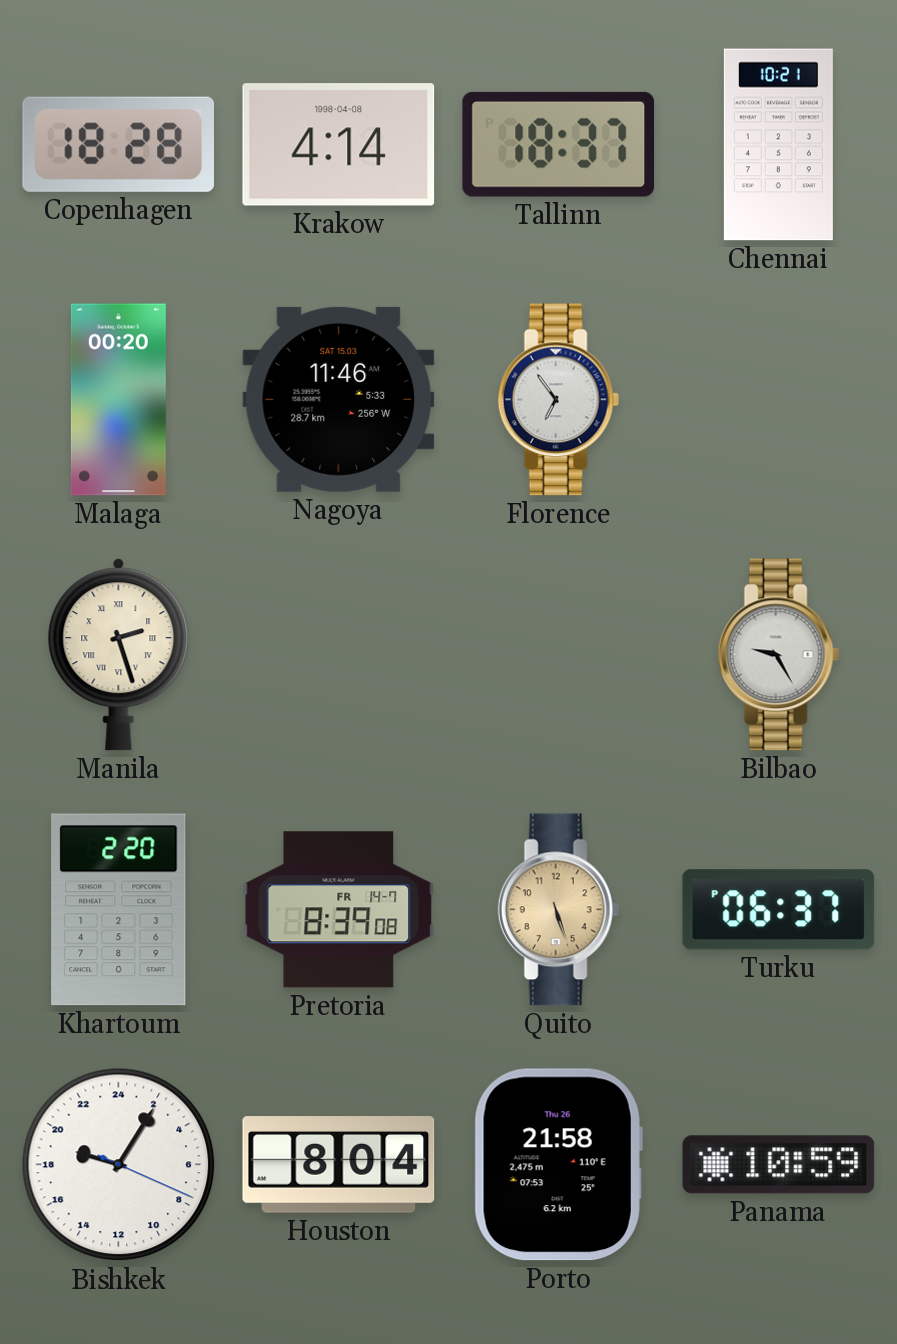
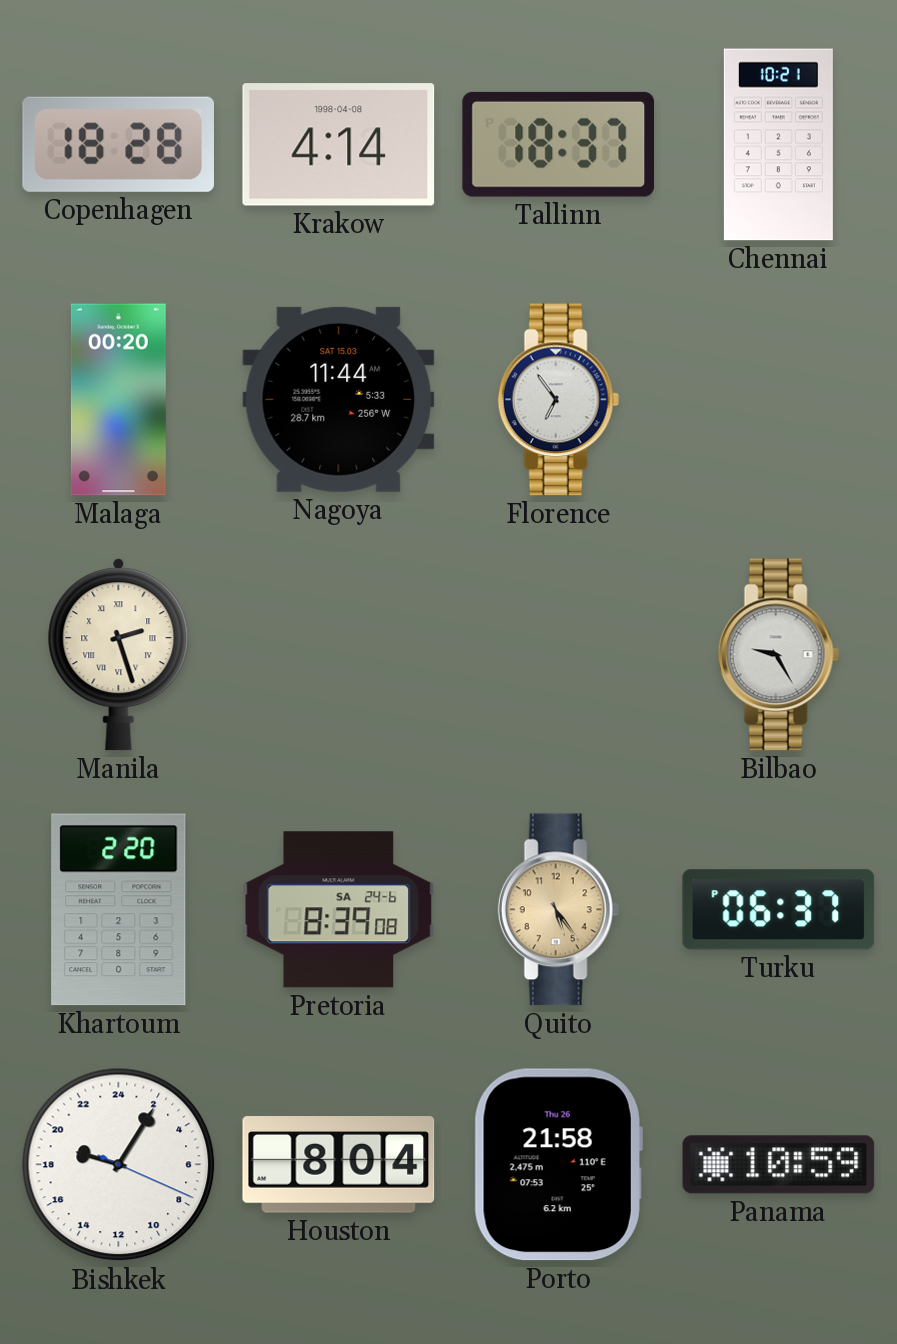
Nagoya: 11:46 -> 11:44
Pretoria date: FR 14-7 -> SA 24-6
Quito: 5:27 -> 5:24
